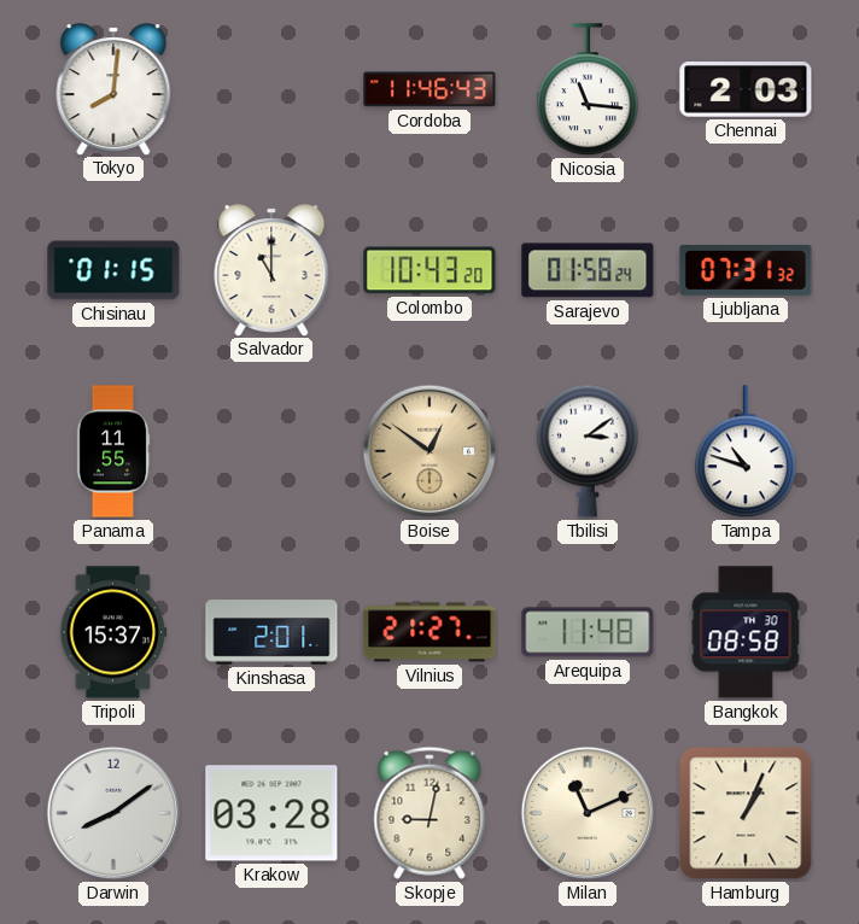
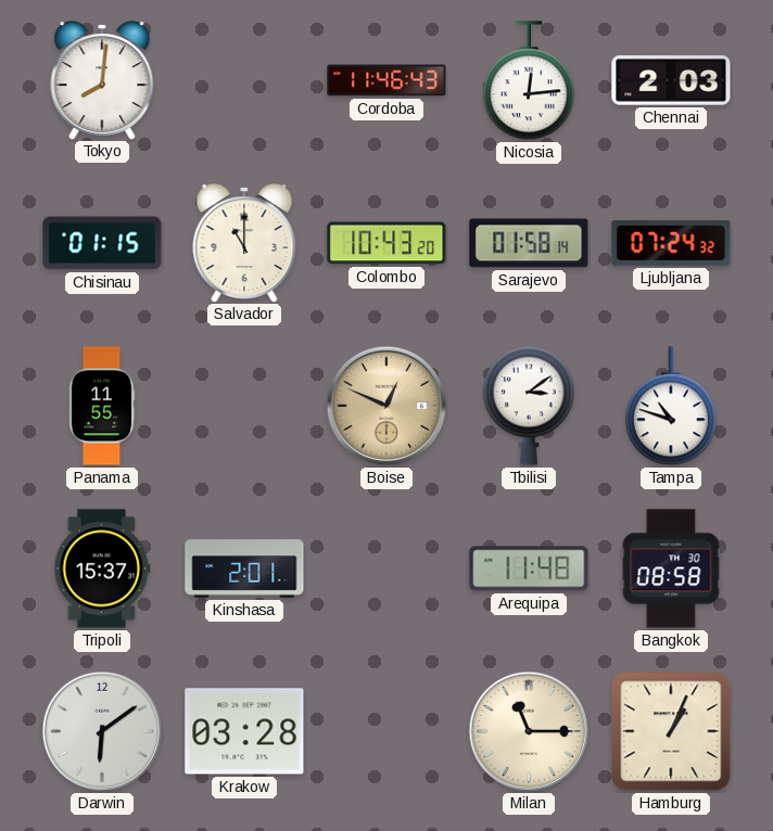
Nicosia: 11:16 -> 12:14
Sarajevo: 01:58:24 -> 01:58:14
Ljubljana: 07:31 -> 07:24
Boise: 12:51 -> 12:49
Vilnius: 21:27 -> none
Darwin: 8:09 -> 6:09
Skopje: 9:02 -> none
Milan: 11:11 -> 11:15
